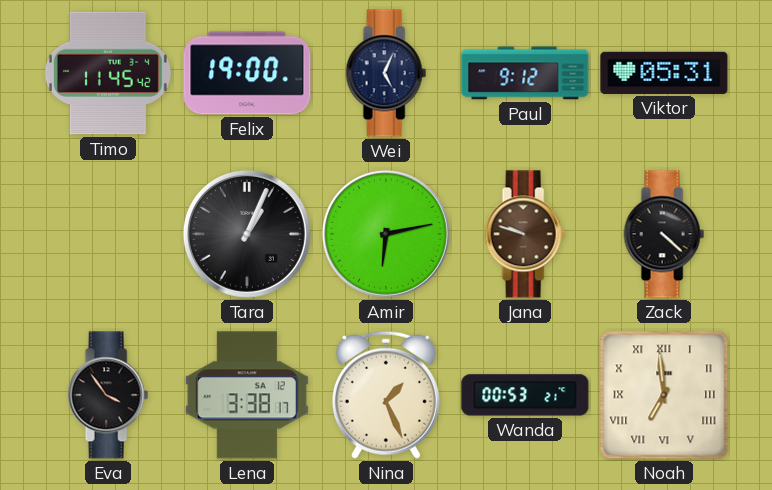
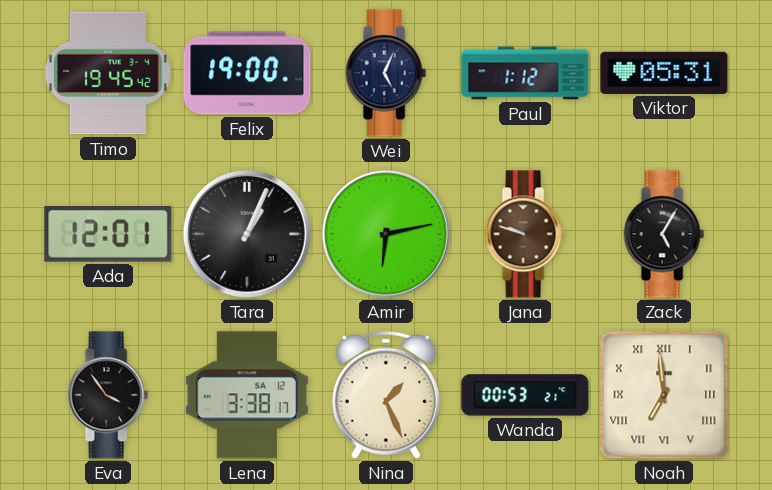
Timo: 11:45 -> 19:45
Paul: 9:12 -> 1:12
Ada: none -> 12:01
Zack: 4:22 -> 5:05
